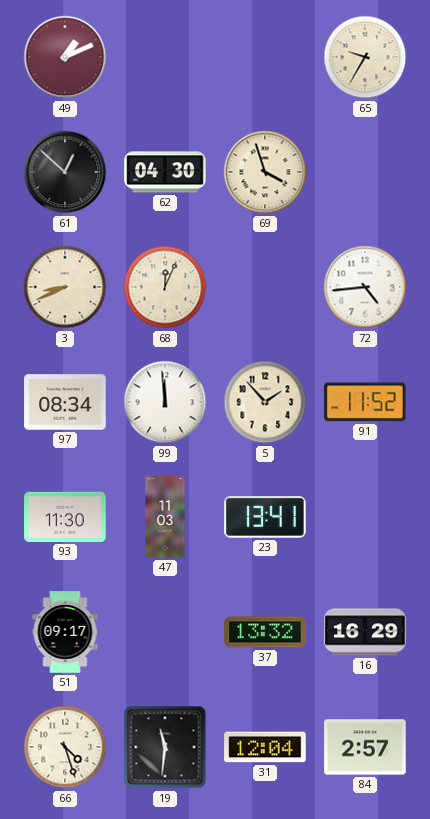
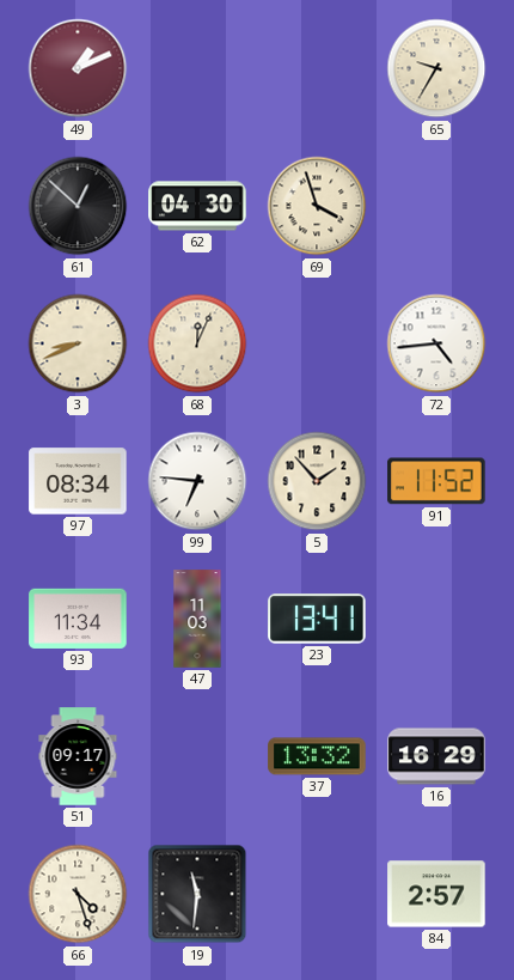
99: 11:59 -> 6:46
93: 11:30 -> 11:34
31: 12:04 -> none
